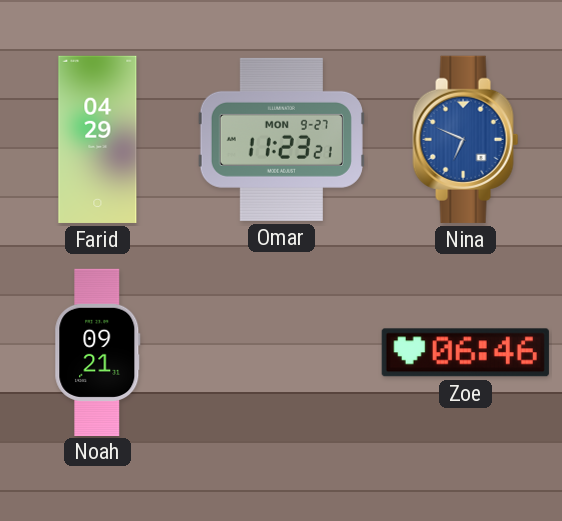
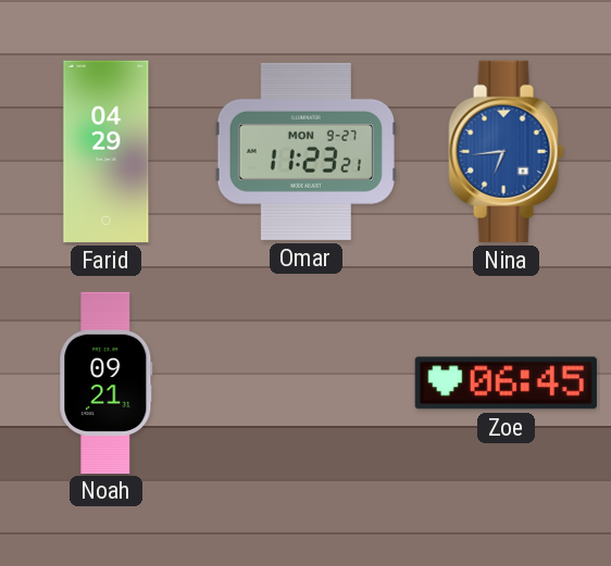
Nina: 6:49 -> 6:44
Zoe: 06:46 -> 06:45
